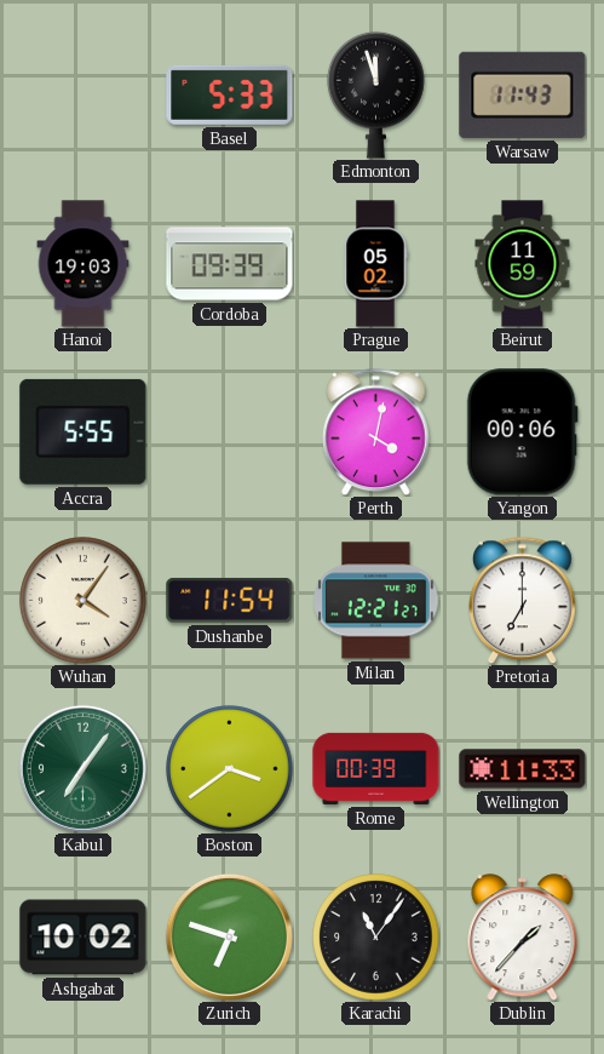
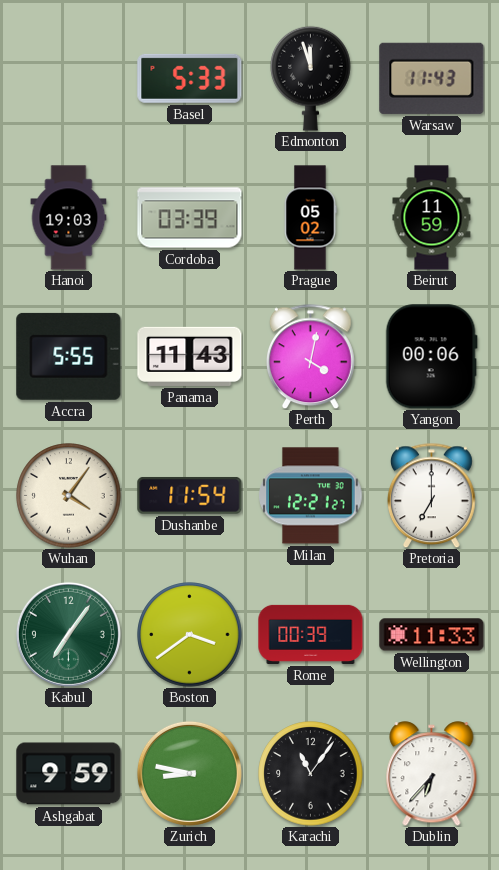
Cordoba: 09:39 -> 03:39
Panama: none -> 11:43
Ashgabat: 10:02 -> 9:59
Zurich: 6:48 -> 8:47
Dublin: 1:37 -> 6:37
